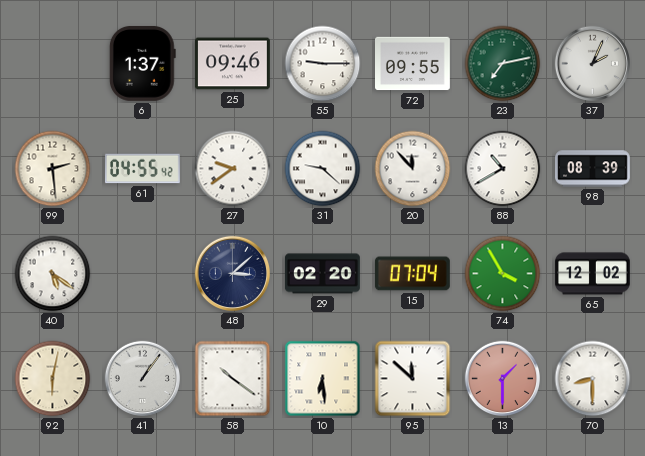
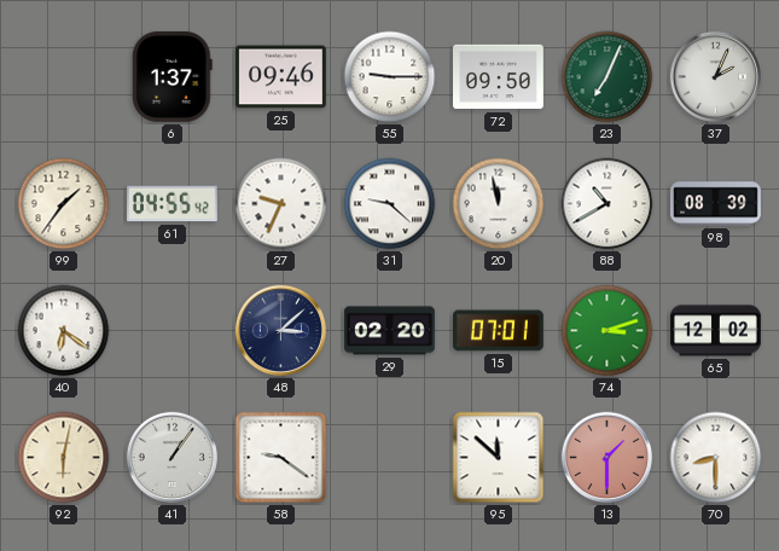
72: 09:55 -> 09:50
23: 7:13 -> 7:04
99: 2:29 -> 1:36
27: 9:39 -> 9:34
20: 11:53 -> 11:58
40: 5:21 -> 6:21
15: 07:04 -> 07:01
74: 3:55 -> 3:12
58: 10:21 -> 9:21
10: 6:29 -> none
